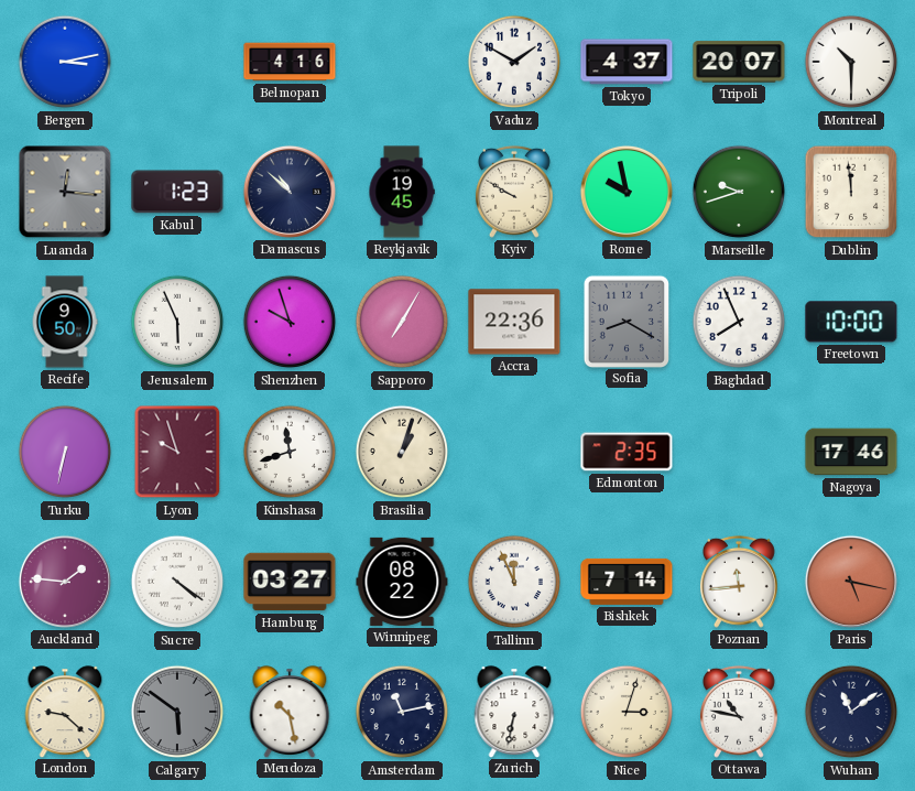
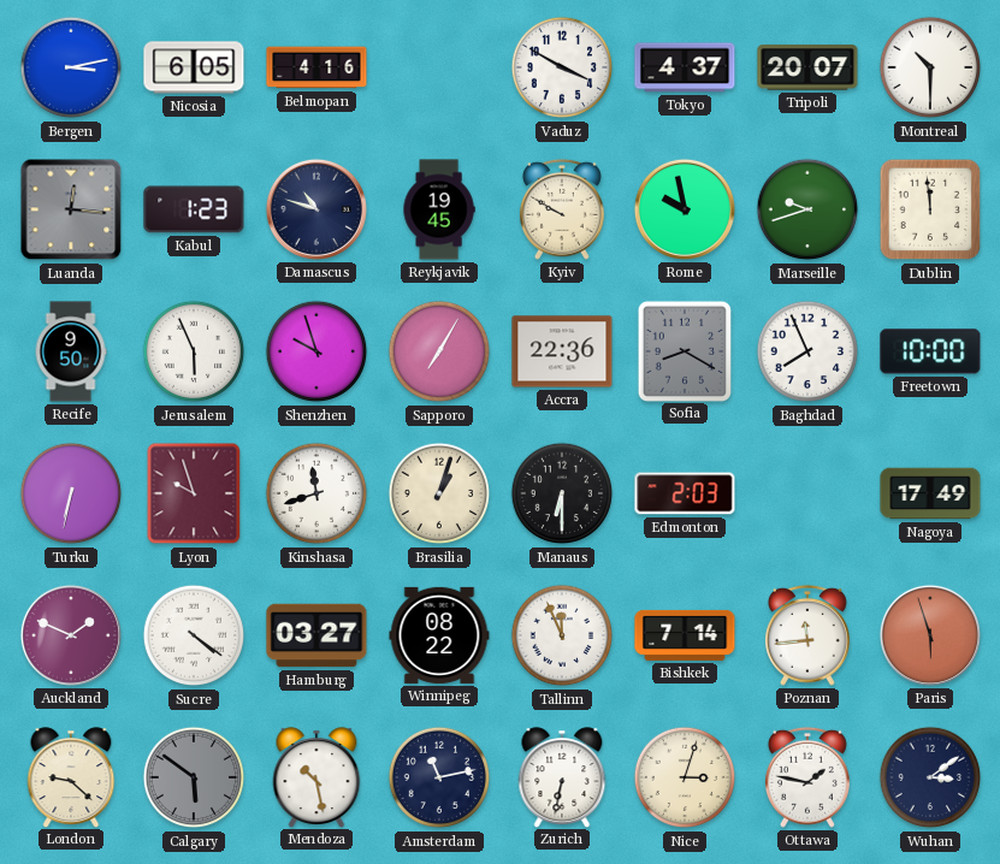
Nicosia: none -> 6:05
Vaduz: 1:50 -> 3:50
Damascus: 10:52 -> 10:48
Manaus: none -> 6:30
Edmonton: 2:35 -> 2:03
Nagoya: 17:46 -> 17:49
Auckland: 1:46 -> 1:49
Paris: 5:17 -> 5:57
Ottawa: 10:47 -> 1:47
Wuhan: 11:09 -> 3:09
